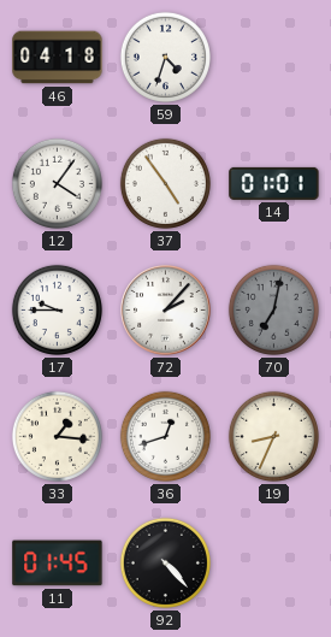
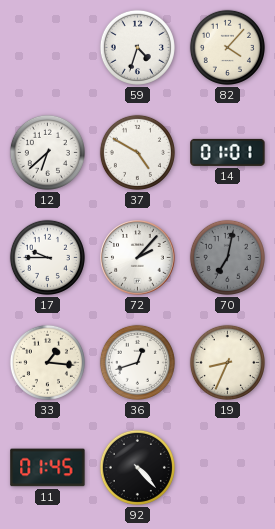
46: 04:18 -> none
82: none -> 4:07
12: 4:06 -> 6:38
37: 4:54 -> 4:50
